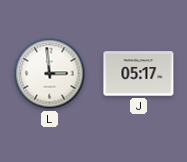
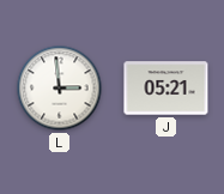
J: 05:17 -> 05:21
